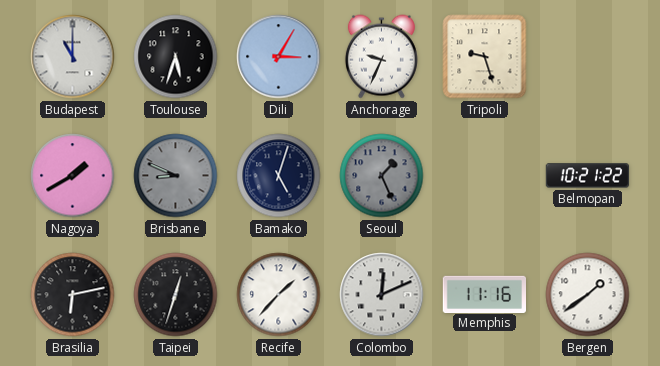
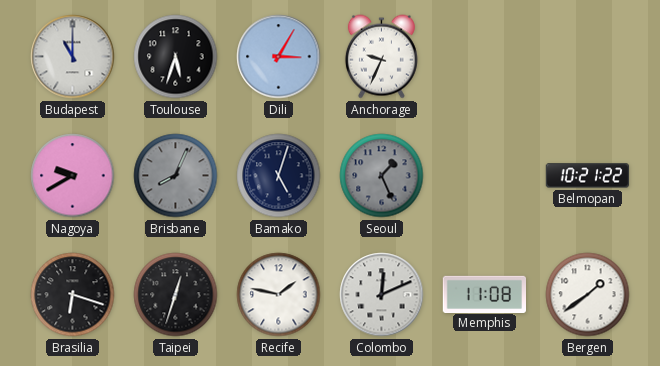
Tripoli: 9:27 -> none
Nagoya: 1:40 -> 9:40
Brisbane: 8:49 -> 8:04
Brasilia: 6:13 -> 6:18
Recife: 1:37 -> 1:47
Memphis: 11:16 -> 11:08
